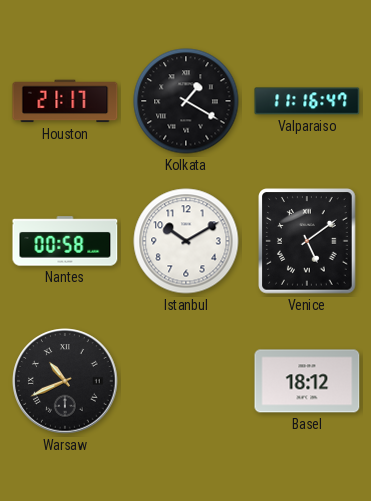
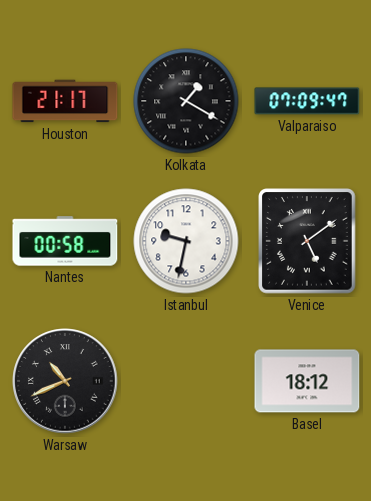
Valparaiso: 11:16 -> 07:09
Istanbul: 10:10 -> 9:32
